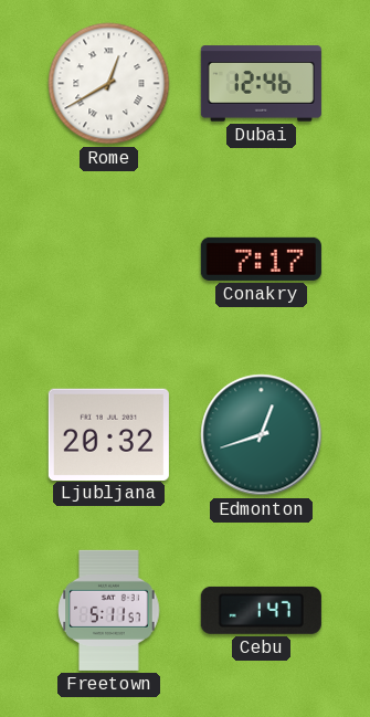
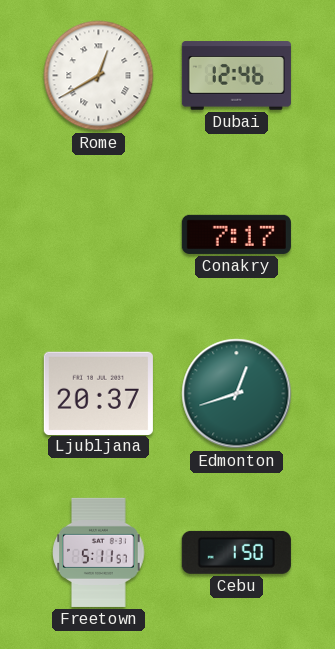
Ljubljana: 20:32 -> 20:37
Cebu: 1:47 -> 1:50
